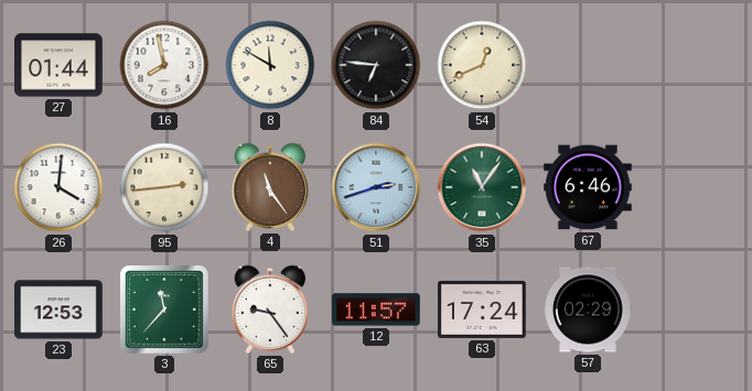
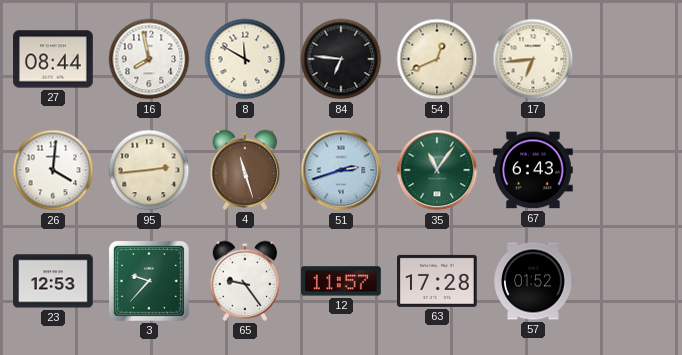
27: 01:44 -> 08:44
17: none -> 6:44
4: 11:24 -> 11:27
67: 6:46 -> 6:43
3: 11:37 -> 9:37
63: 17:24 -> 17:28
57: 02:29 -> 01:52
